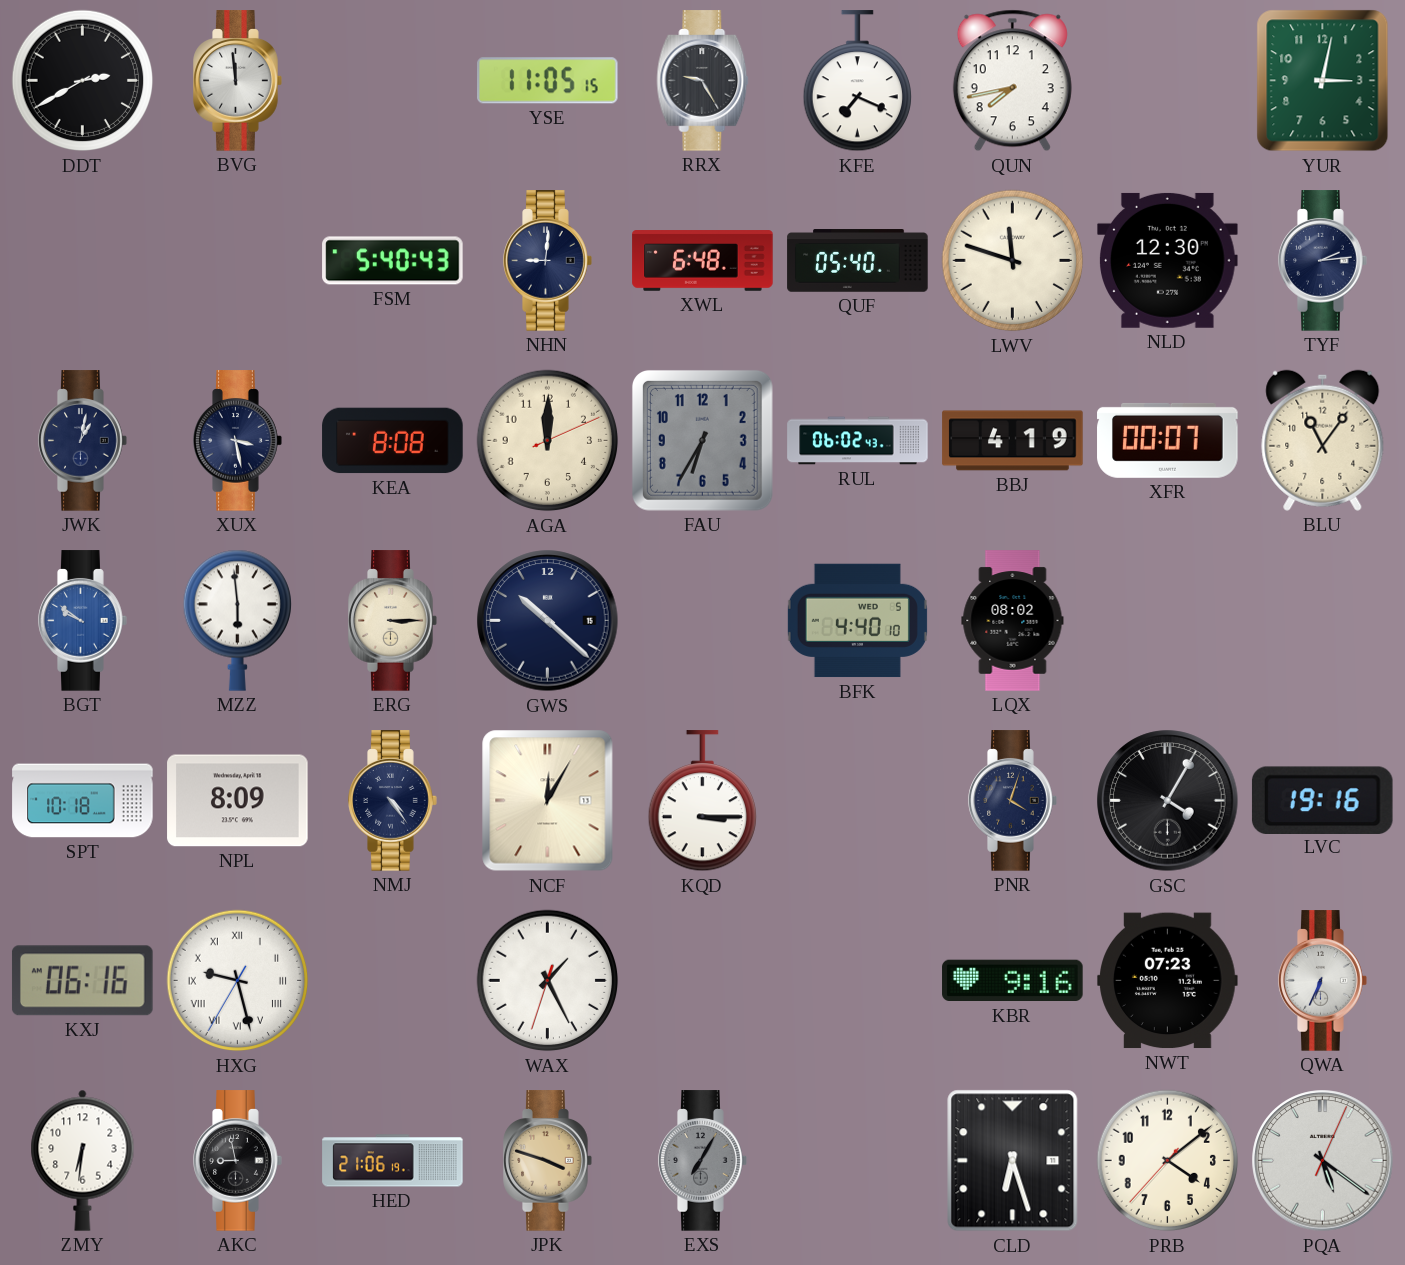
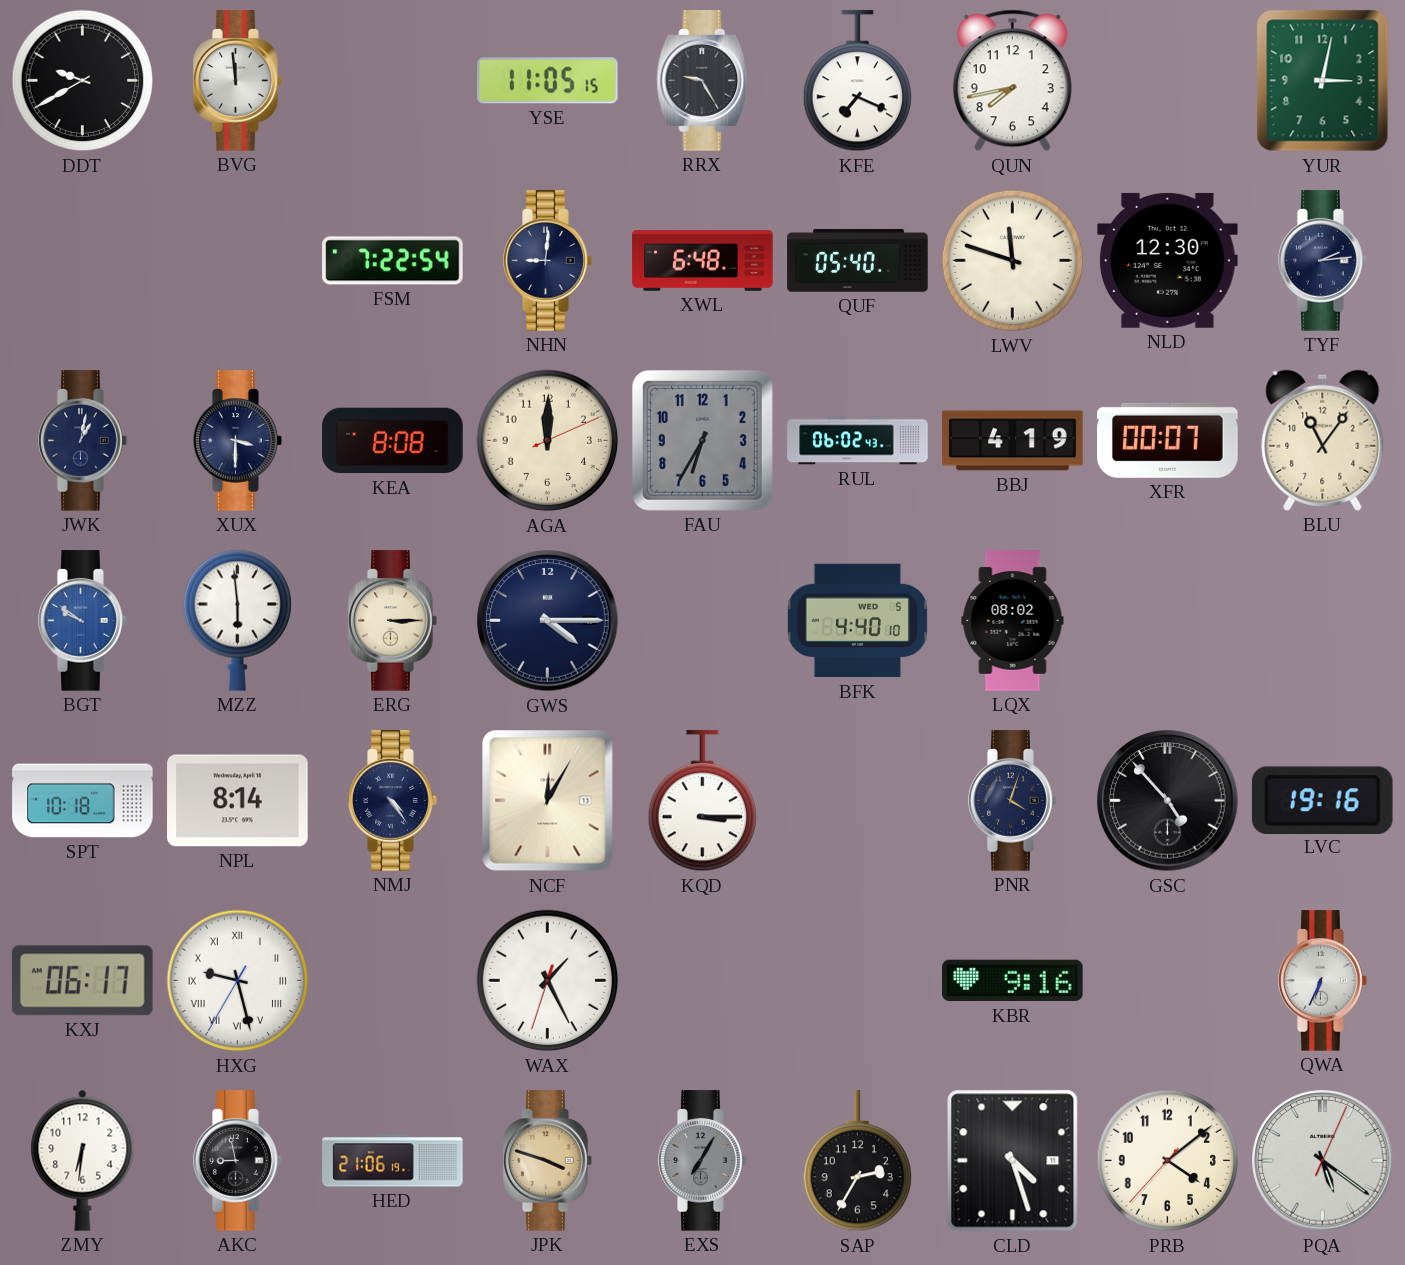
DDT: 2:40 -> 9:40
FSM: 5:40 -> 7:22
XUX: 3:28 -> 3:30
GWS: 10:22 -> 4:15
NPL: 8:09 -> 8:14
GSC: 4:05 -> 4:53
KXJ: 06:16 -> 06:17
NWT: 07:23 -> none
SAP: none -> 2:35
CLD: 6:27 -> 4:27
